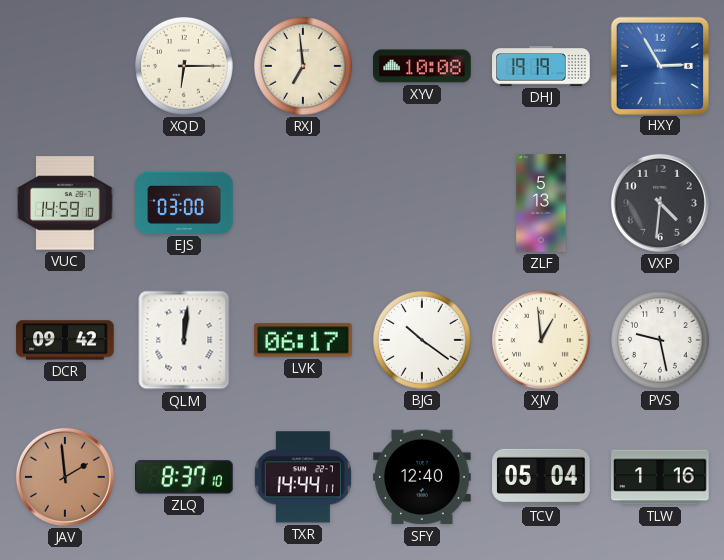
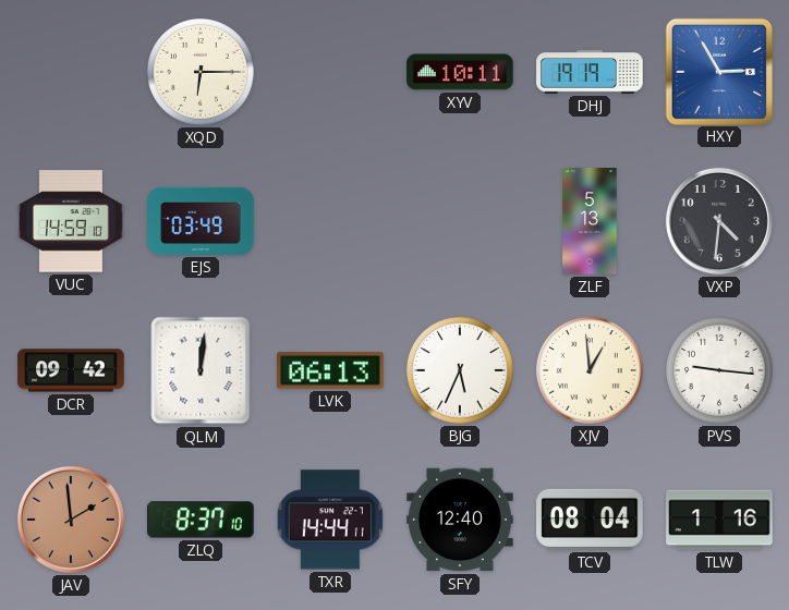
RXJ: 6:59 -> none
XYV: 10:08 -> 10:11
EJS: 03:00 -> 03:49
LVK: 06:17 -> 06:13
BJG: 10:21 -> 5:34
PVS: 9:28 -> 9:16
TCV: 05:04 -> 08:04
